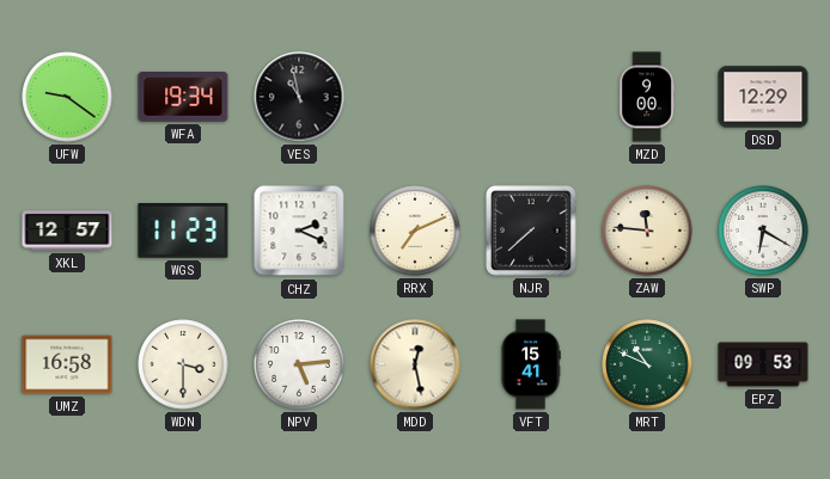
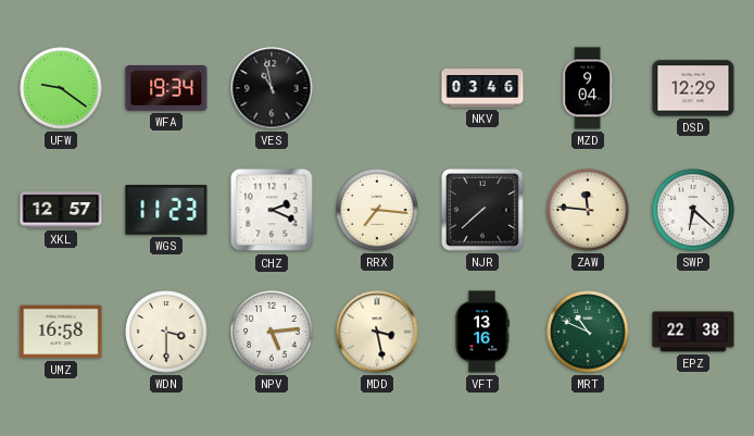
NKV: none -> 03:46
MZD: 9:00 -> 9:04
RRX: 7:11 -> 7:16
SWP: 6:20 -> 6:22
MDD: 12:28 -> 3:28
VFT: 15:41 -> 13:16
EPZ: 09:53 -> 22:38
